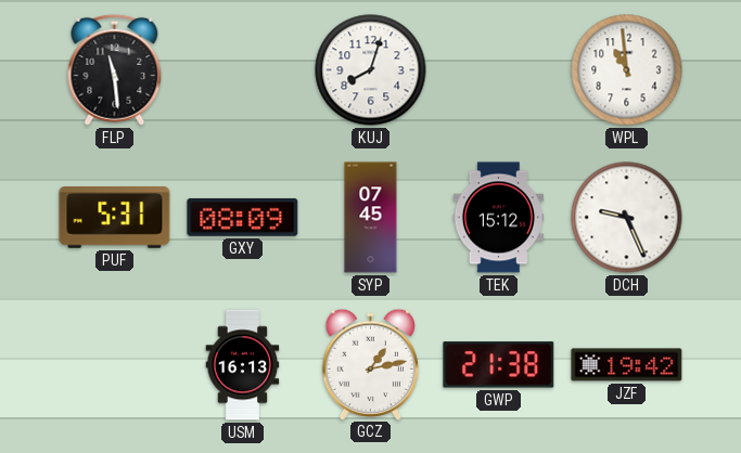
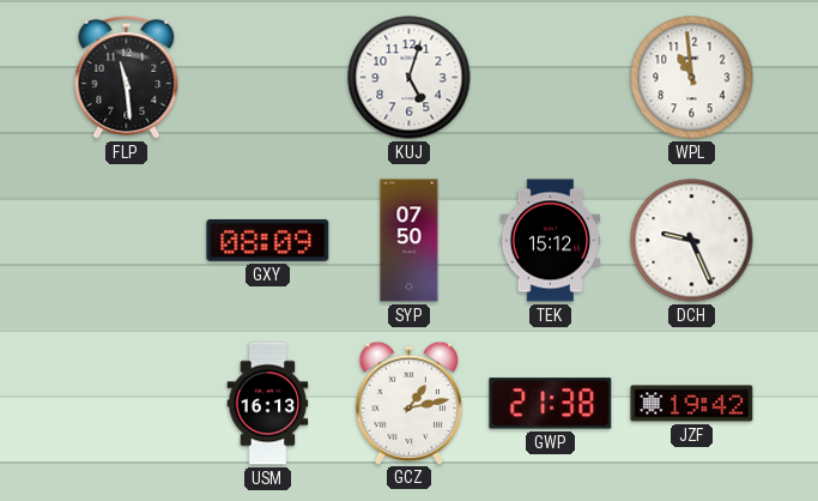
KUJ: 8:03 -> 5:03
PUF: 5:31 -> none
SYP: 07:45 -> 07:50
